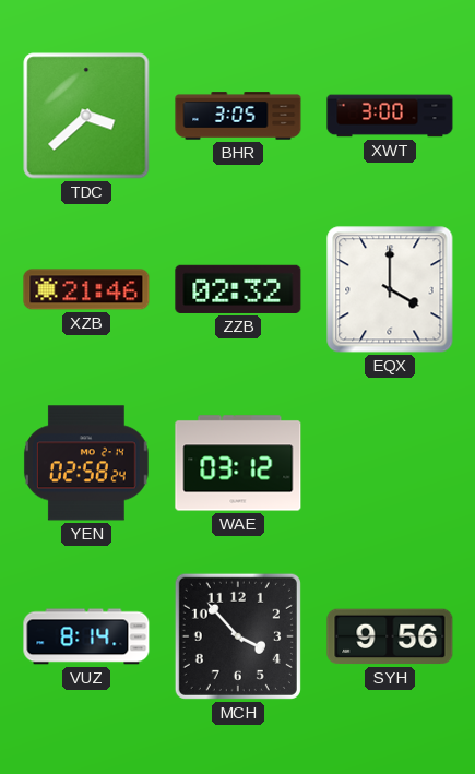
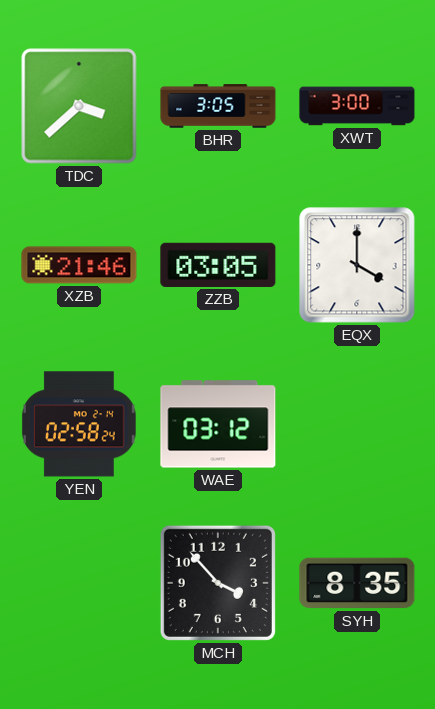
ZZB: 02:32 -> 03:05
VUZ: 8:14 -> none
SYH: 9:56 -> 8:35
